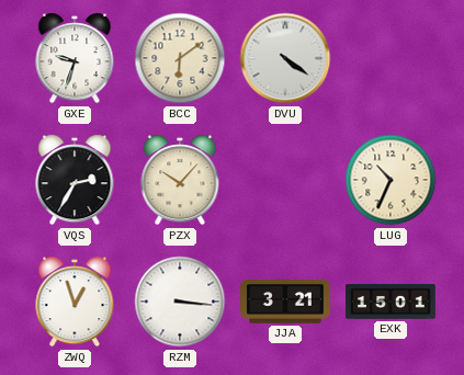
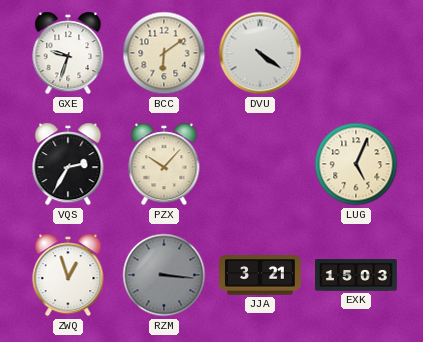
LUG: 10:34 -> 5:04
RZM dial: white -> grey
EXK: 15:01 -> 15:03
